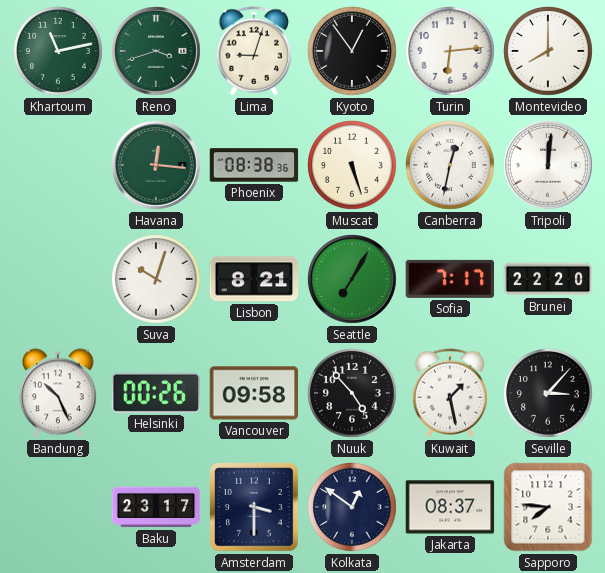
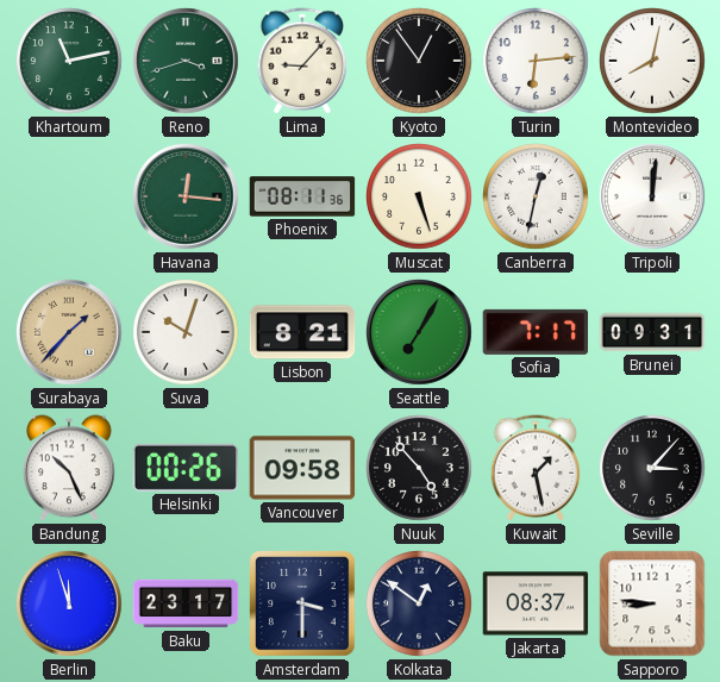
Lima: 9:03 -> 9:07
Montevideo: 8:00 -> 8:02
Phoenix: 08:38 -> 08:11
Surabaya: none -> 1:37
Brunei: 22:20 -> 09:31
Berlin: none -> 11:57
Sapporo: 7:46 -> 8:46
